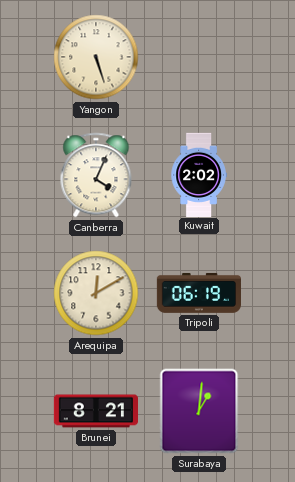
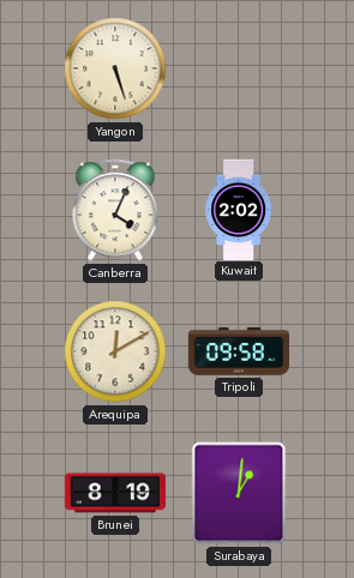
Tripoli: 06:19 -> 09:58
Brunei: 8:21 -> 8:19
